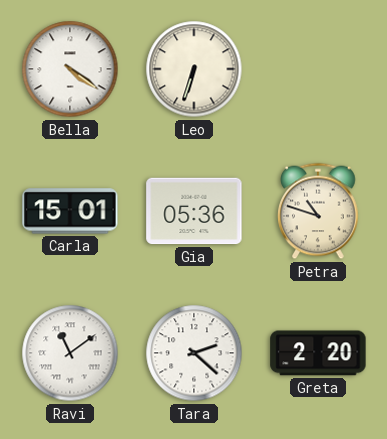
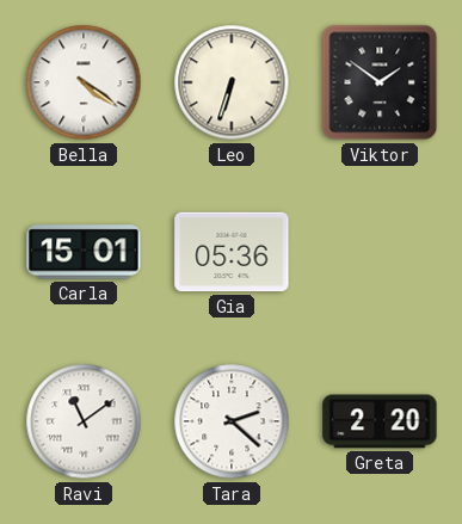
Viktor: none -> 1:51
Petra: 10:48 -> none
